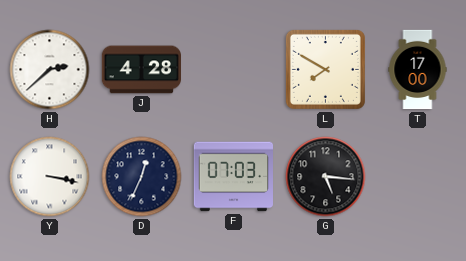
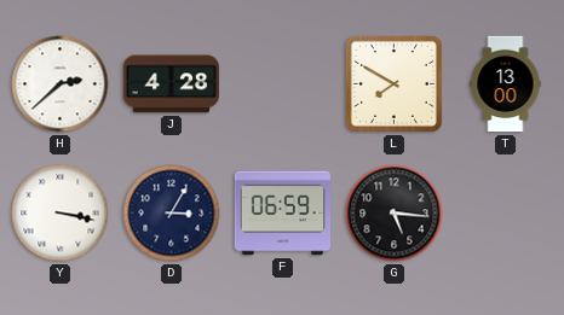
T: 17:00 -> 13:00
D: 12:34 -> 3:05
F: 07:03 -> 06:59
